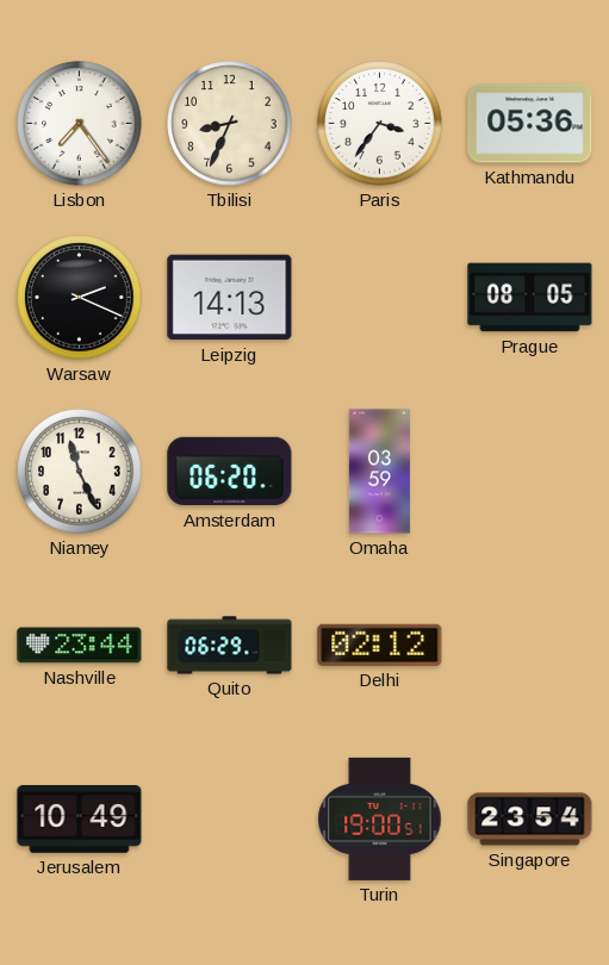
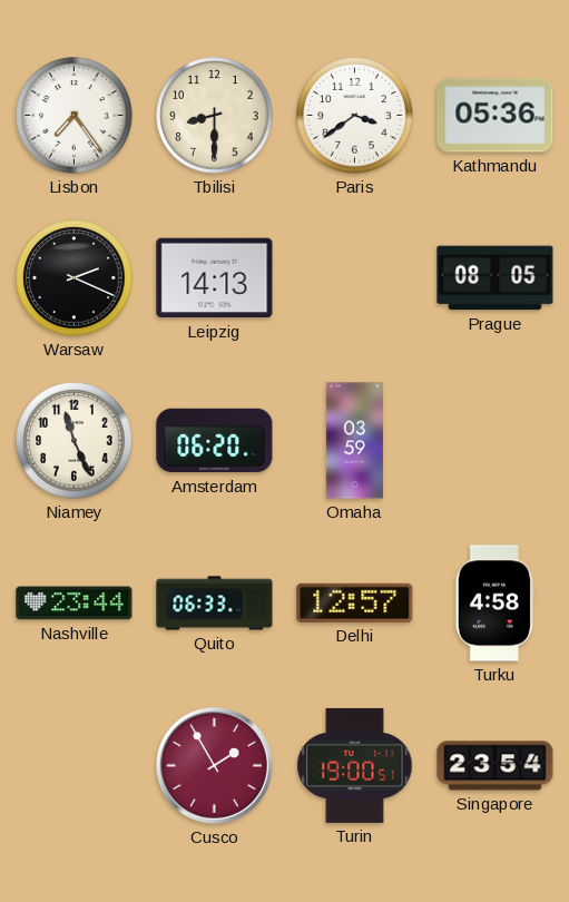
Tbilisi: 8:34 -> 8:30
Paris: 3:36 -> 3:39
Quito: 06:29 -> 06:33
Delhi: 02:12 -> 12:57
Turku: none -> 4:58
Jerusalem: 10:49 -> none
Cusco: none -> 1:55
